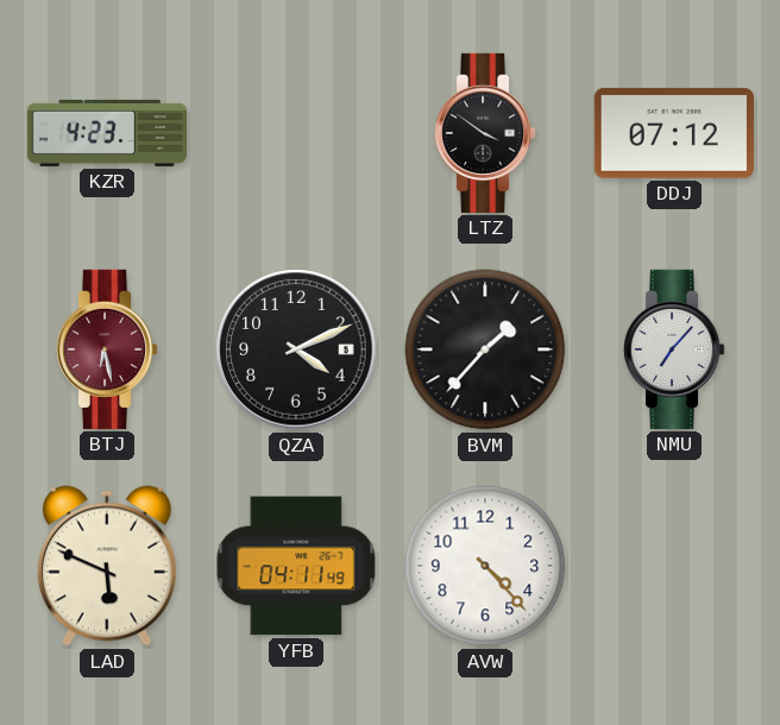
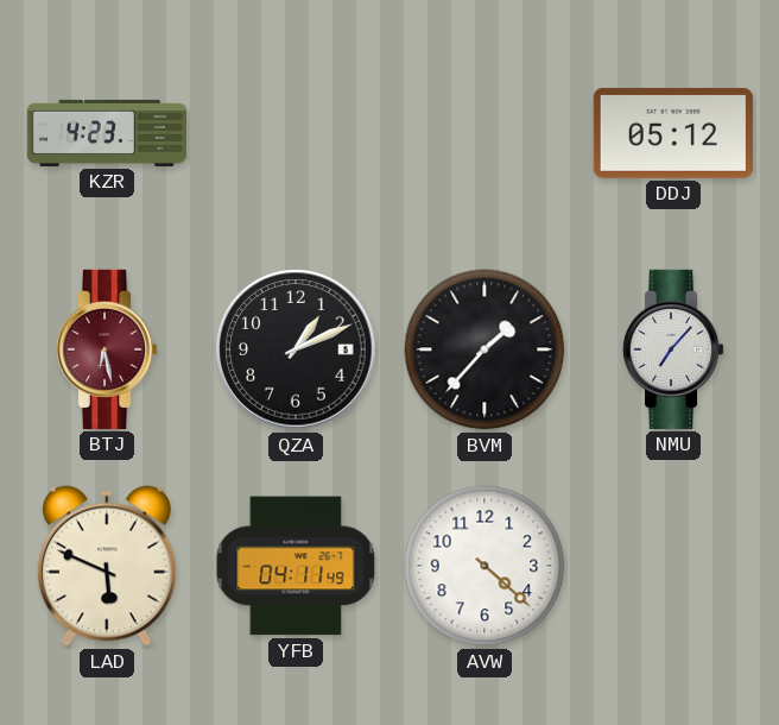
LTZ: 3:51 -> none
DDJ: 07:12 -> 05:12
QZA: 4:11 -> 1:11
AVW: 4:23 -> 4:22
